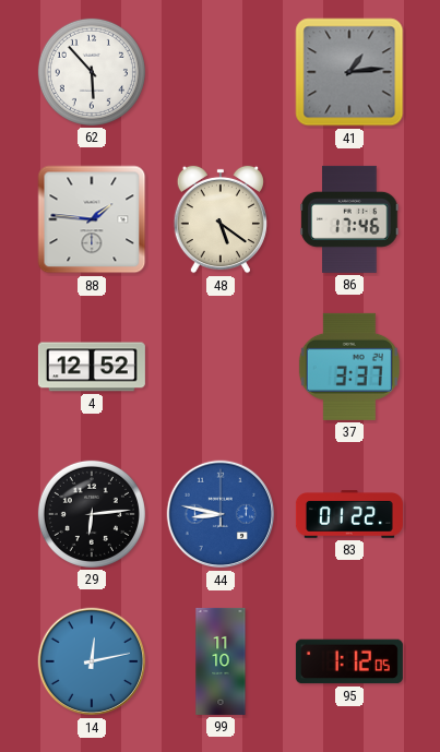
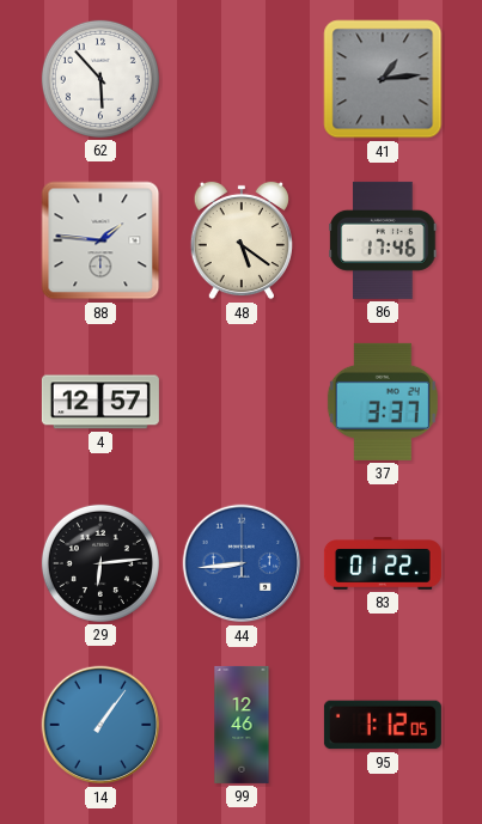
4: 12:52 -> 12:57
44: 8:47 -> 8:44
14: 12:13 -> 1:06
99: 11:10 -> 12:46
